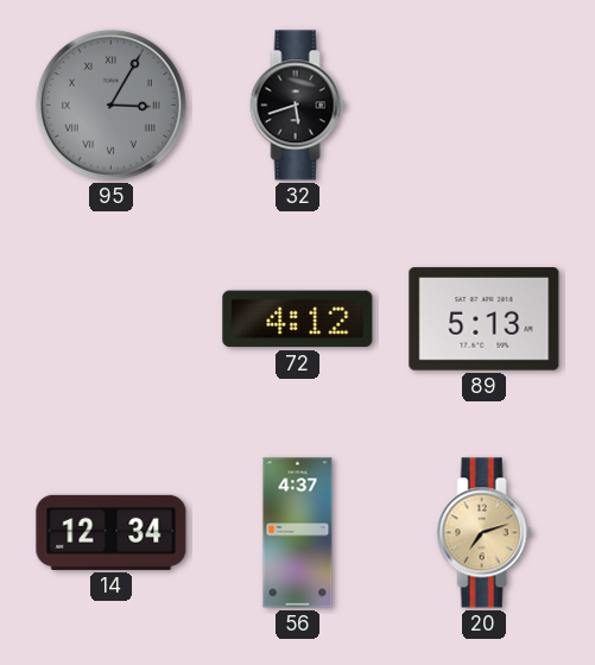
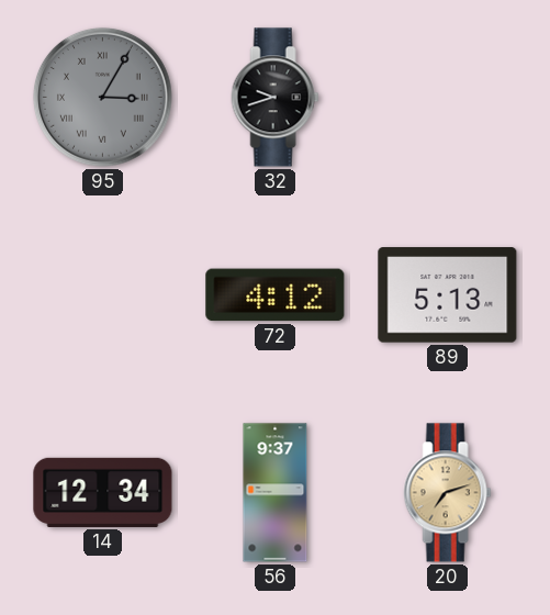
32: 5:42 -> 9:42
56: 4:37 -> 9:37
